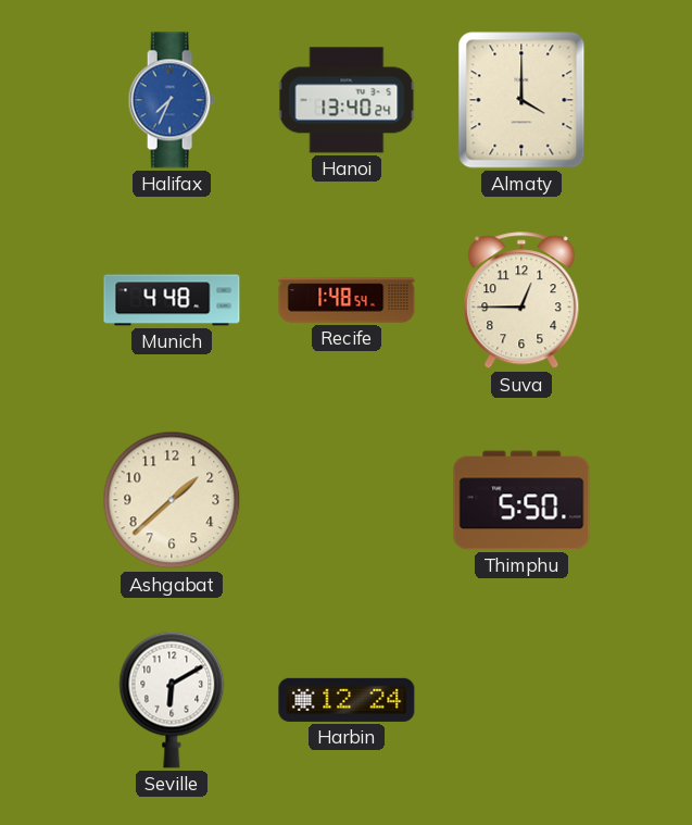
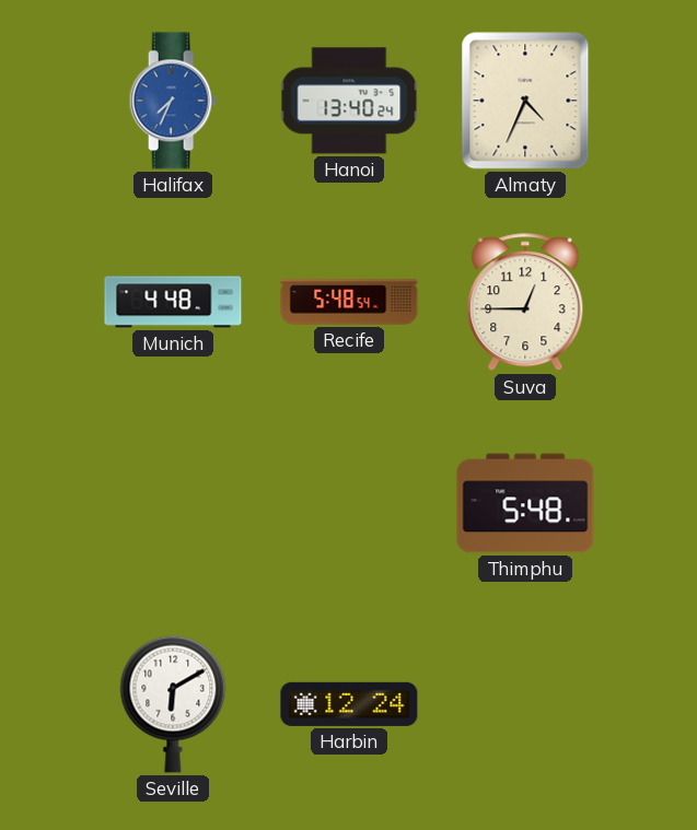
Almaty: 4:00 -> 4:34
Recife: 1:48 -> 5:48
Ashgabat: 1:38 -> none
Thimphu: 5:50 -> 5:48
